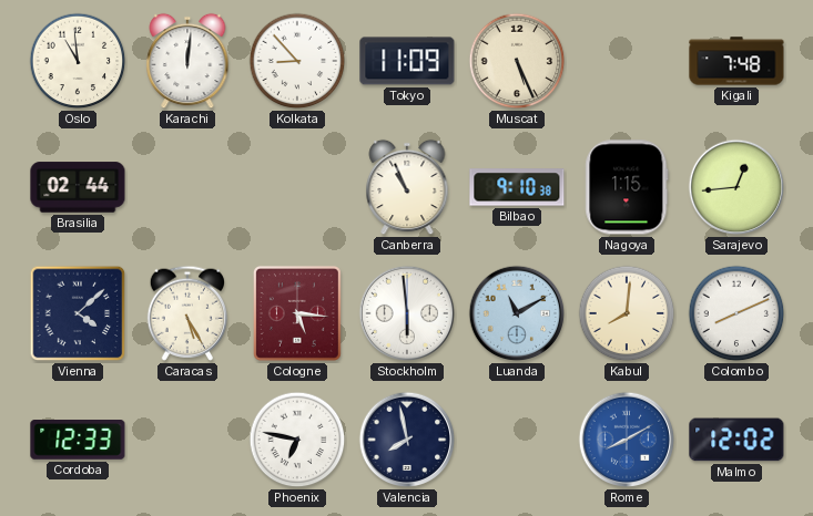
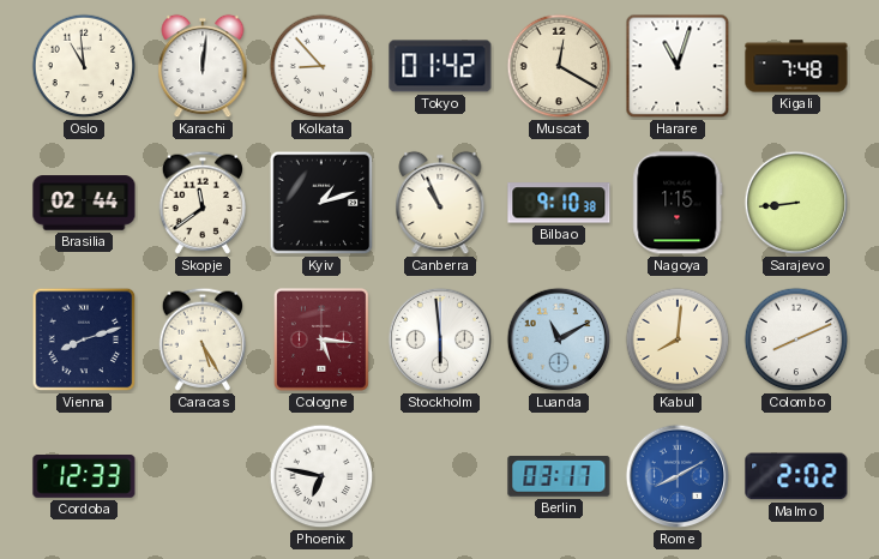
Tokyo: 11:09 -> 01:42
Muscat: 5:26 -> 12:20
Harare: none -> 11:03
Skopje: none -> 11:39
Kyiv: none -> 1:12
Sarajevo: 12:44 -> 8:44
Vienna: 4:08 -> 8:12
Valencia: 7:58 -> none
Berlin: none -> 03:17
Malmo: 12:02 -> 2:02
